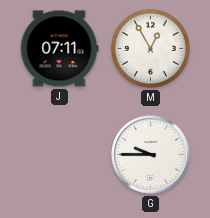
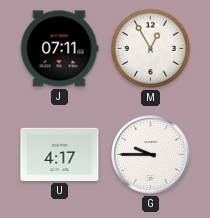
U: none -> 4:17
